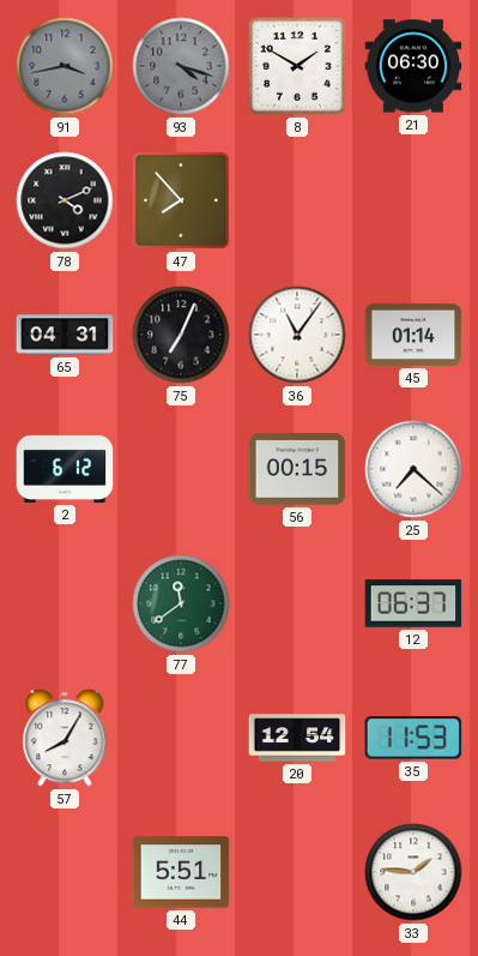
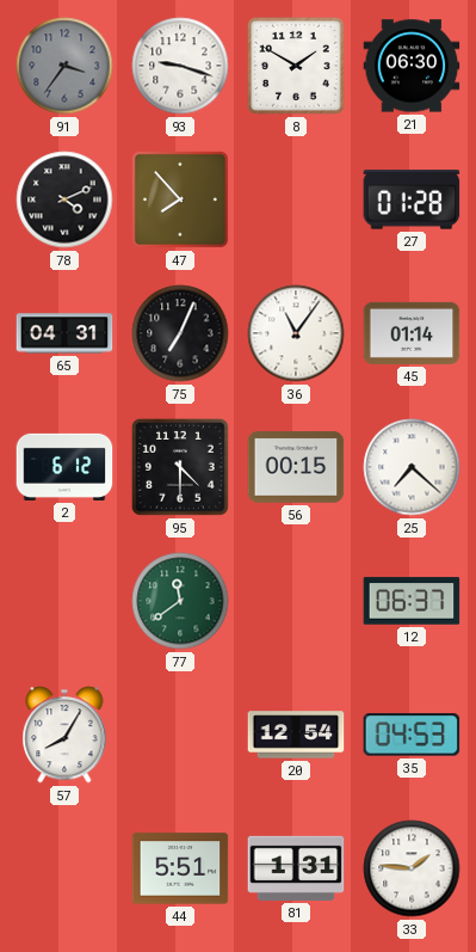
91: 3:43 -> 3:36
93: 4:18 -> 9:18
93 dial: grey -> white
27: none -> 01:28
95: none -> 4:30
35: 11:53 -> 04:53
81: none -> 1:31
